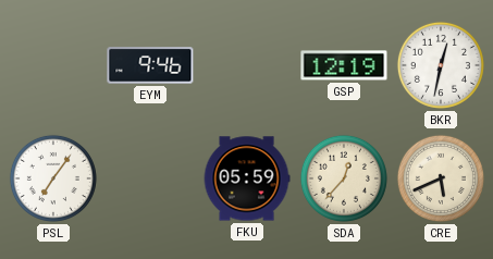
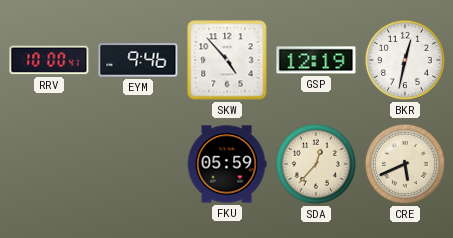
RRV: none -> 10:00
SKW: none -> 4:53
PSL: 7:06 -> none
